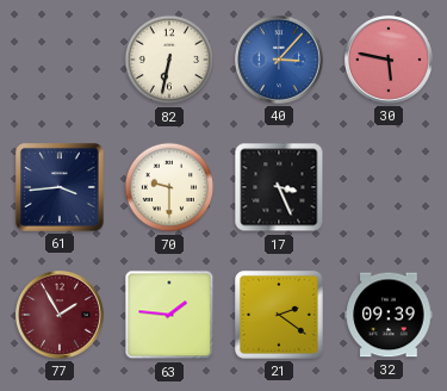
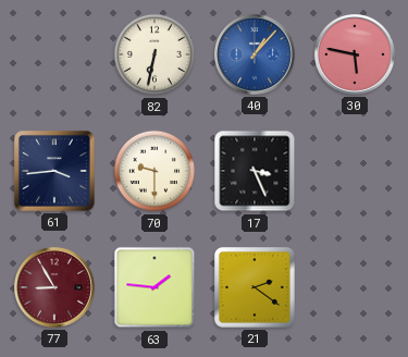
40: 3:07 -> 1:07
77: 1:55 -> 8:55
32: 09:39 -> none
